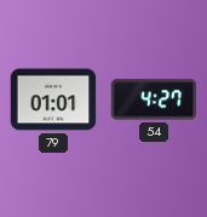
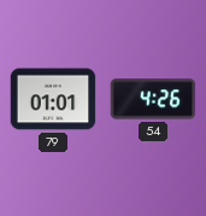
54: 4:27 -> 4:26
